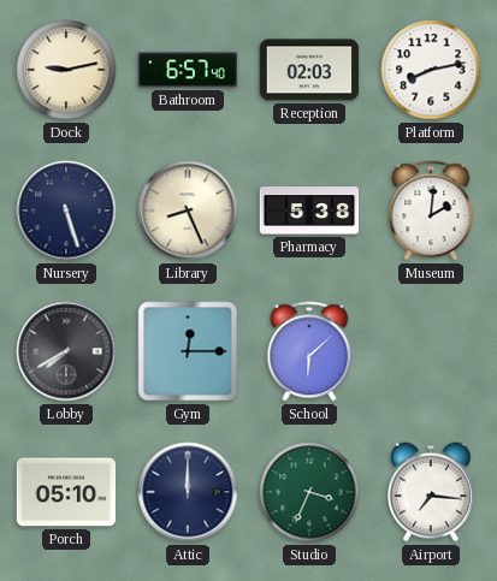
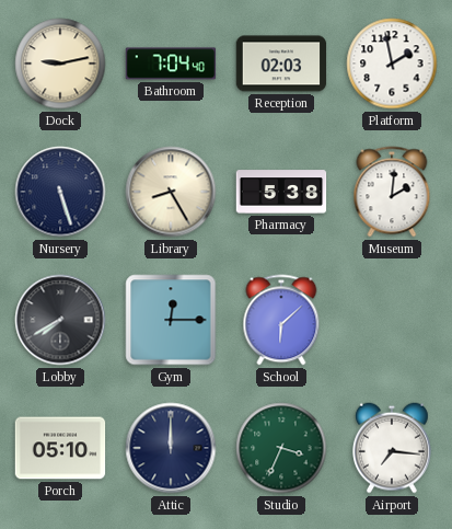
Bathroom: 6:57 -> 7:04
Platform: 8:13 -> 1:58
Library: 8:26 -> 8:25
